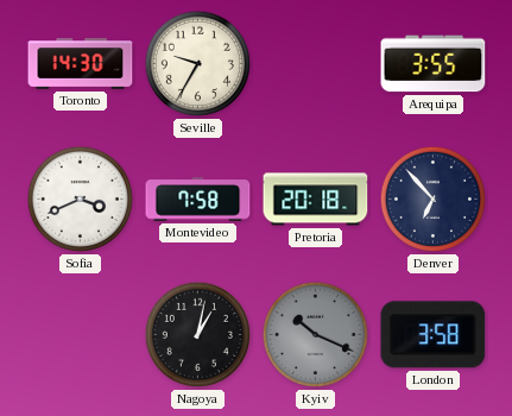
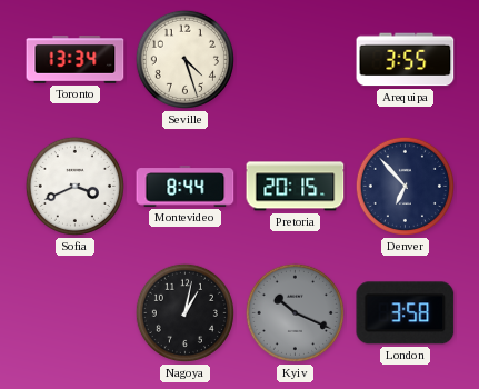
Toronto: 14:30 -> 13:34
Seville: 9:35 -> 4:27
Montevideo: 7:58 -> 8:44
Pretoria: 20:18 -> 20:15
